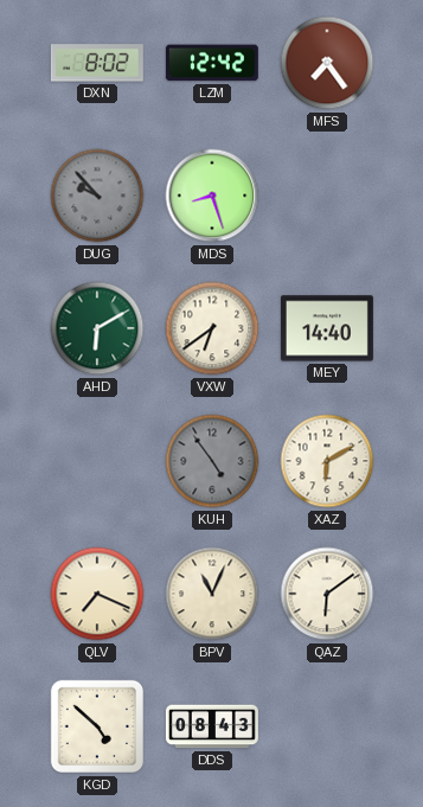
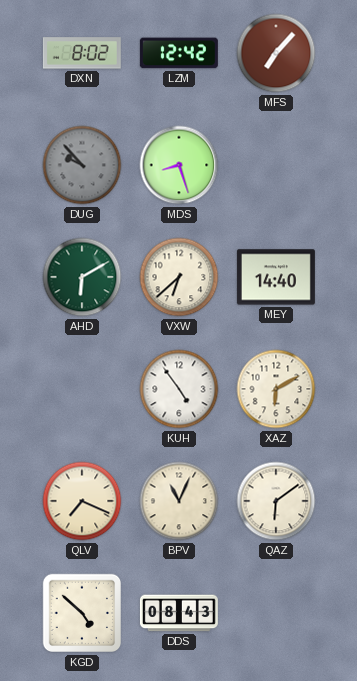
MFS: 7:24 -> 7:07
VXW: 6:39 -> 6:38
KUH dial: grey -> white
